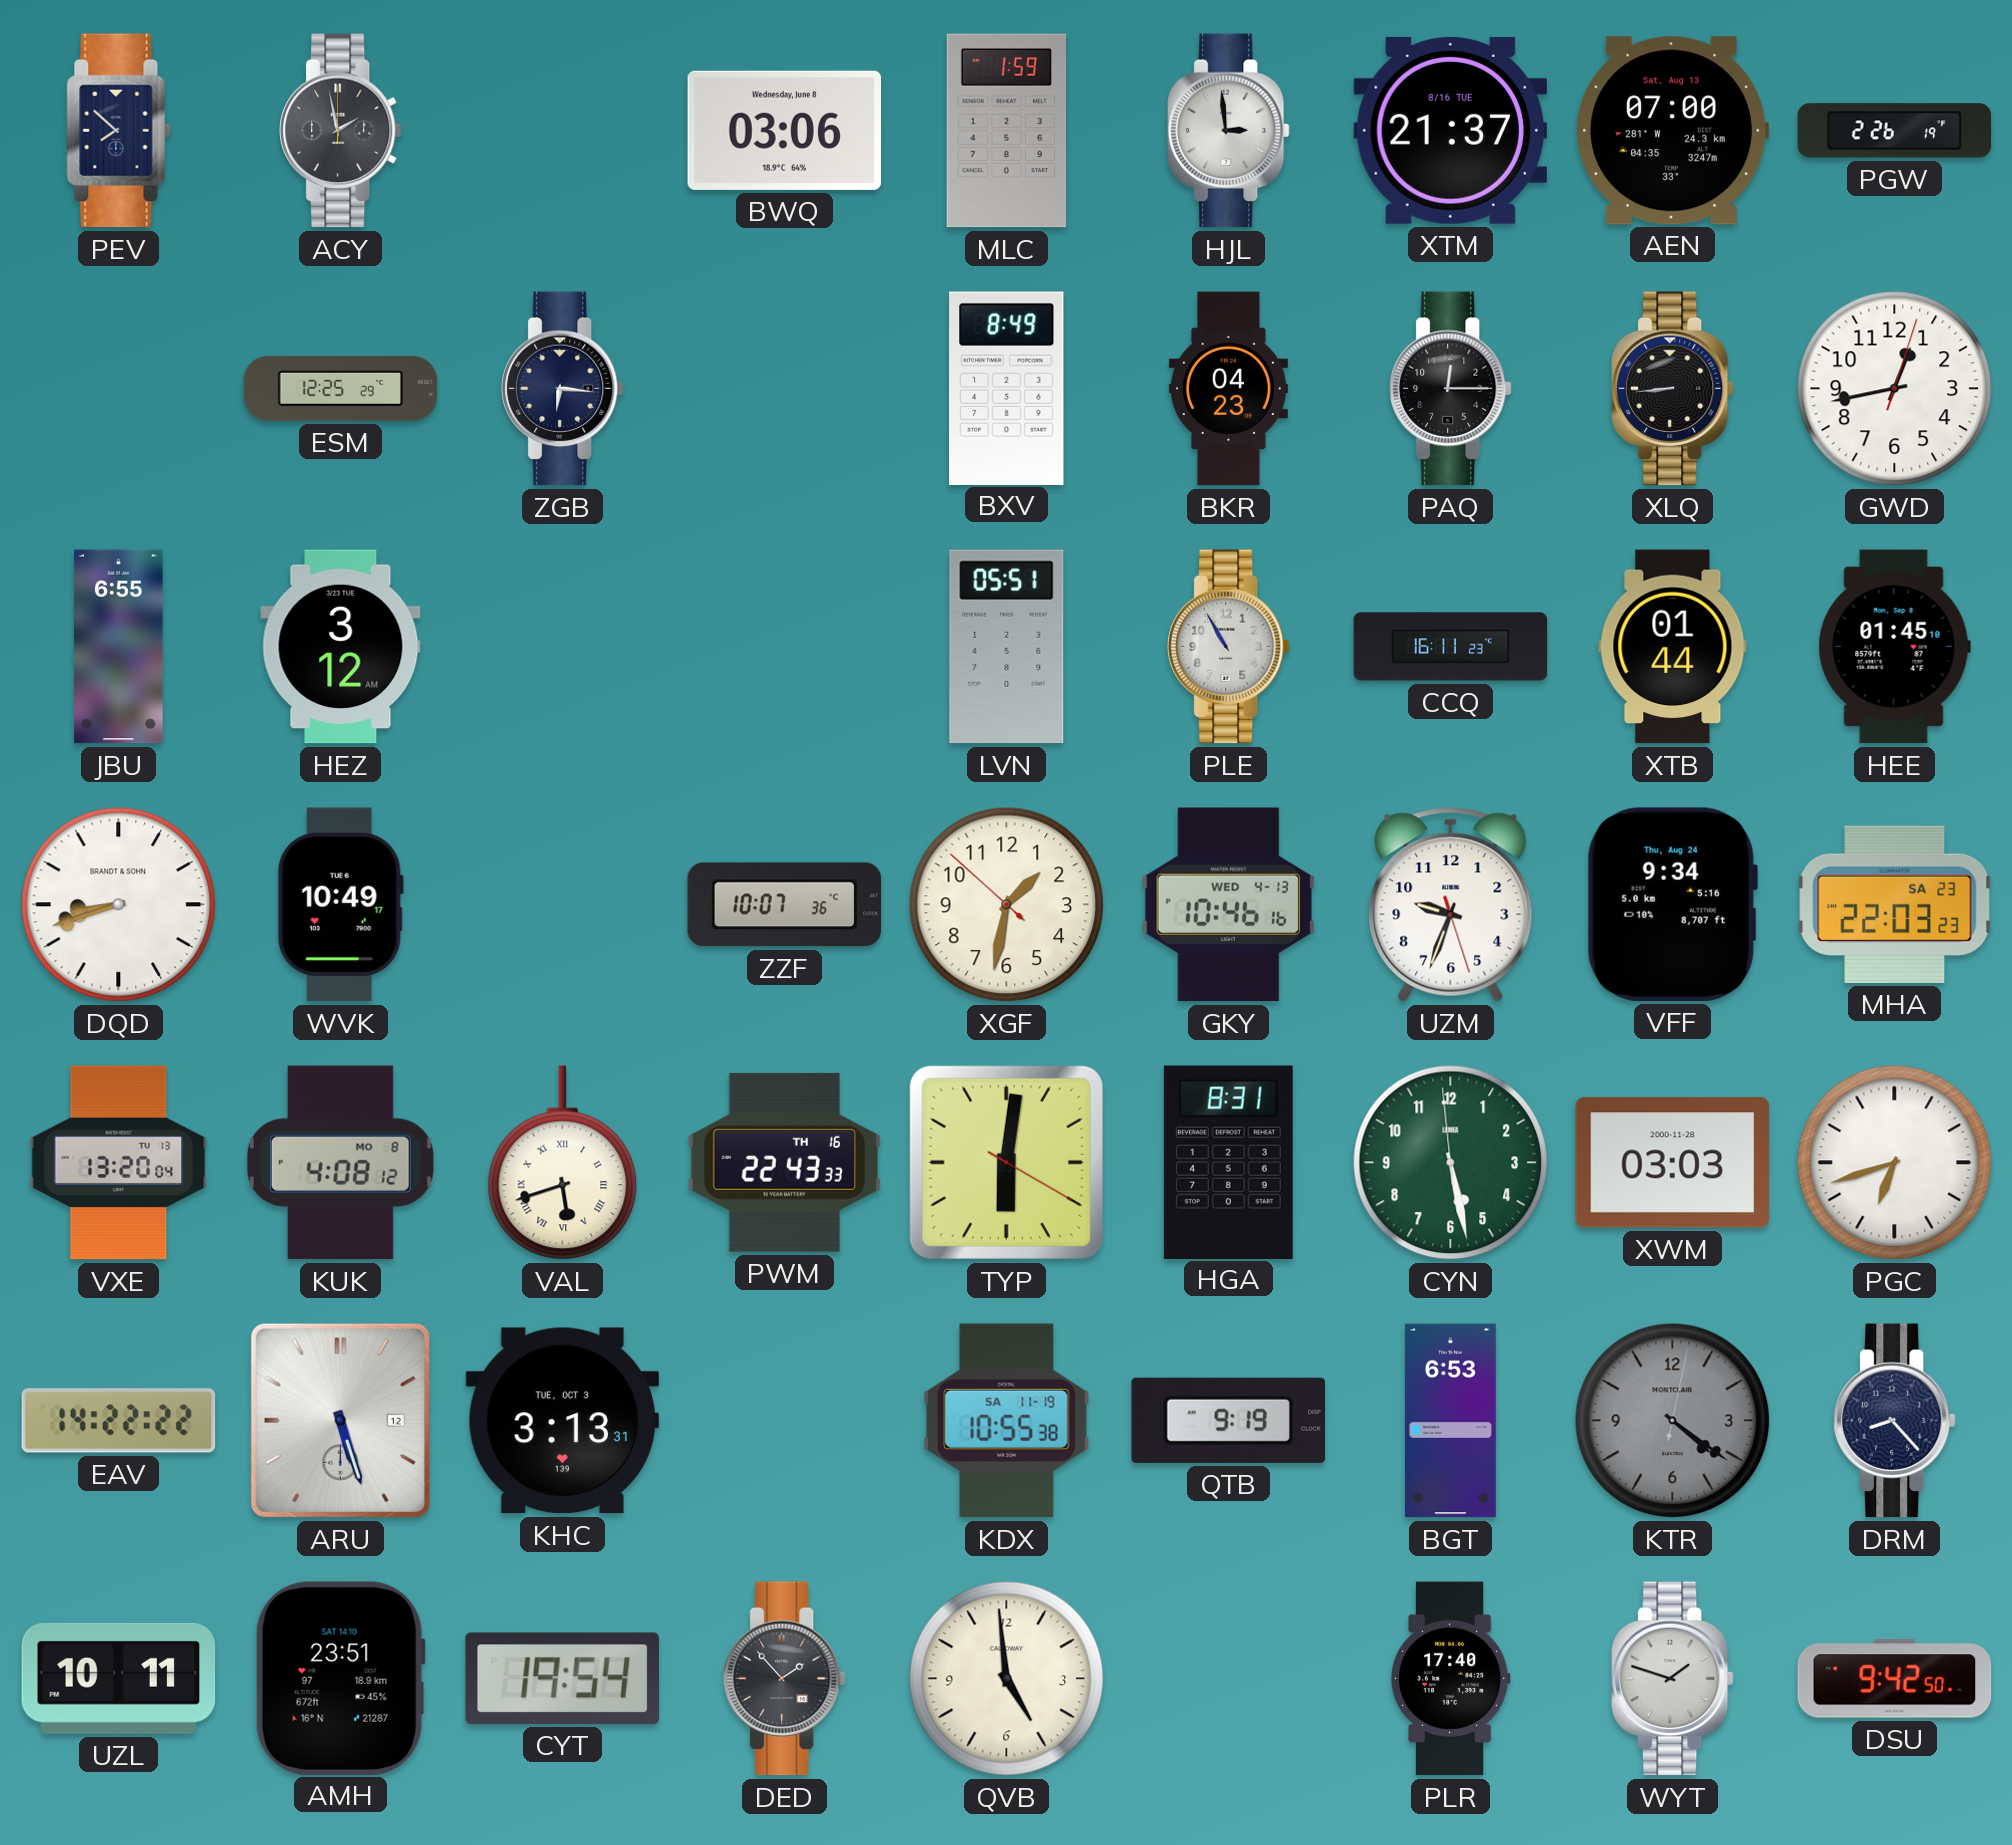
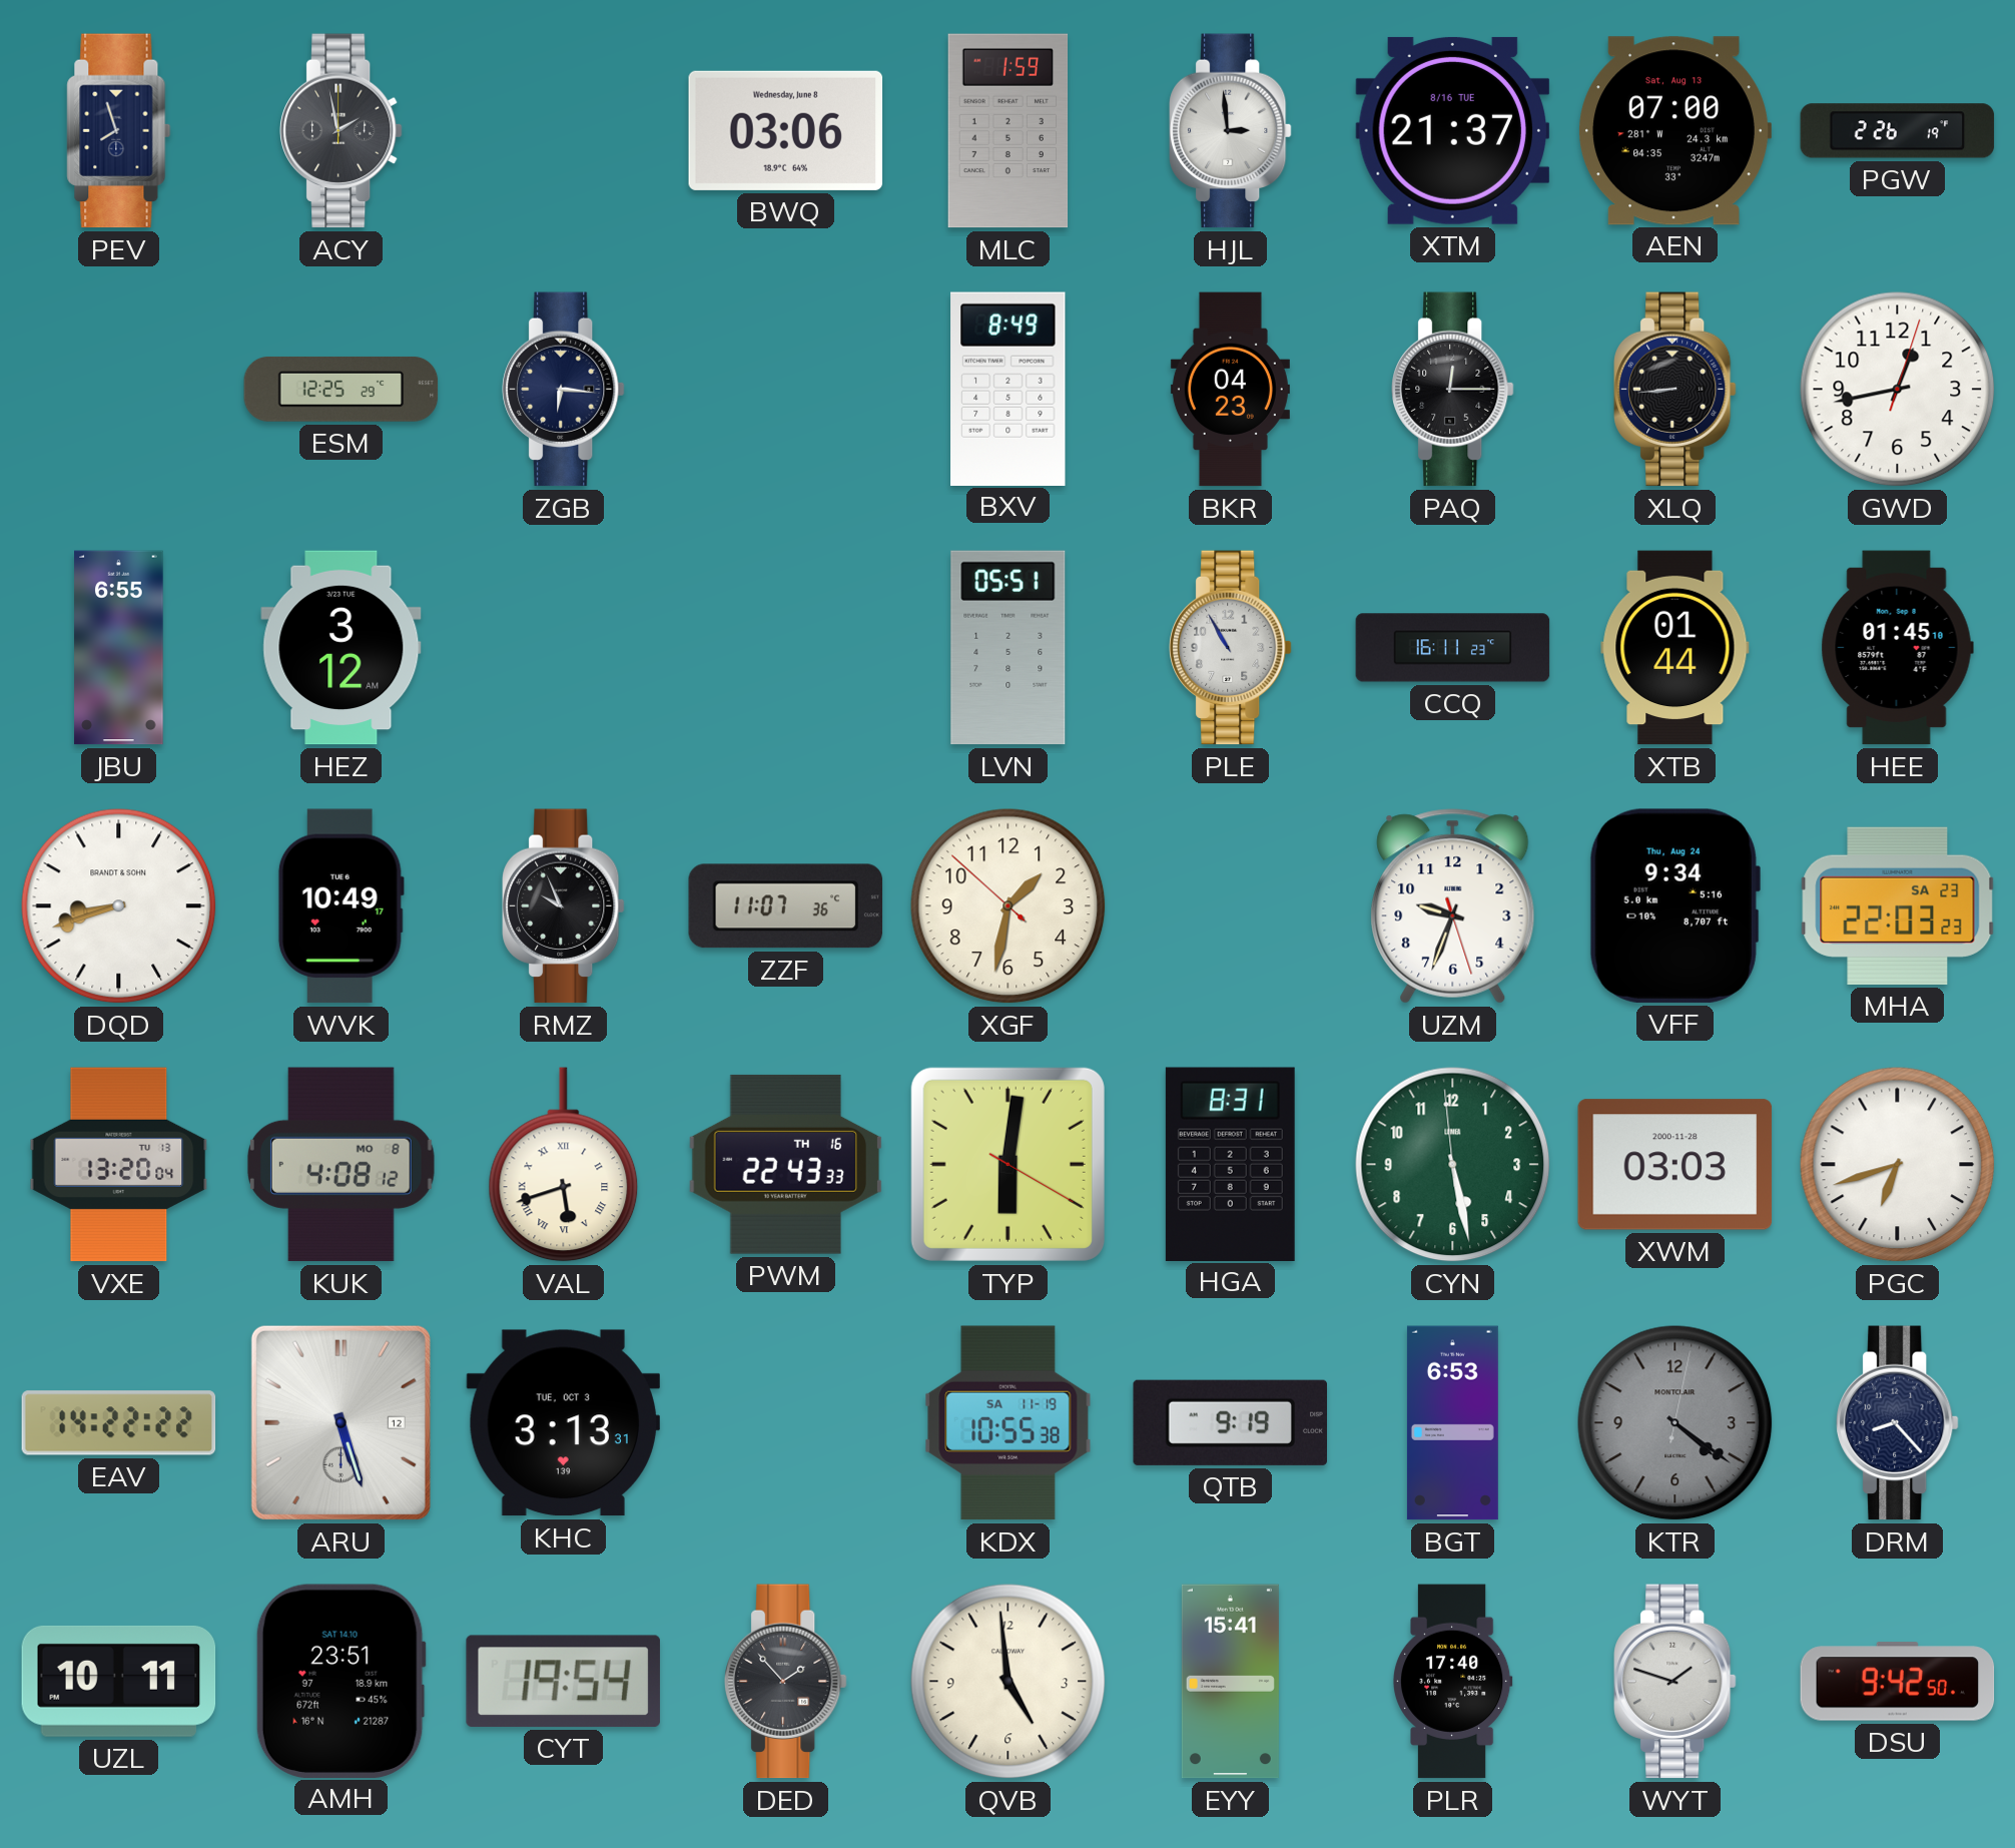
PEV: 7:52 -> 7:57
RMZ: none -> 9:56
ZZF: 10:07 -> 11:07
GKY: 10:46 -> none
EYY: none -> 15:41
